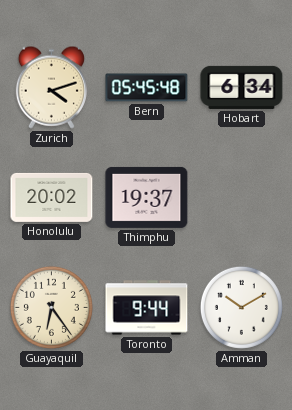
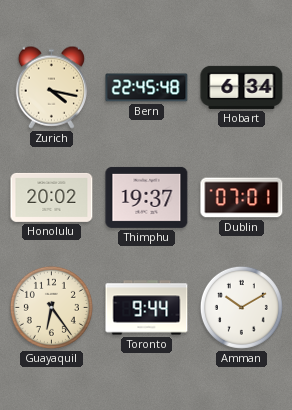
Zurich: 4:12 -> 4:17
Bern: 05:45 -> 22:45
Dublin: none -> 07:01
